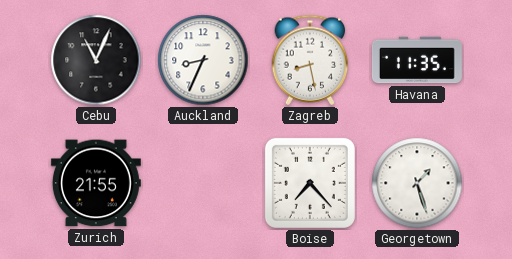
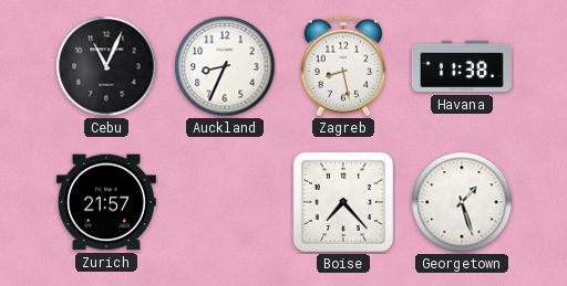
Havana: 11:35 -> 11:38
Zurich: 21:55 -> 21:57
